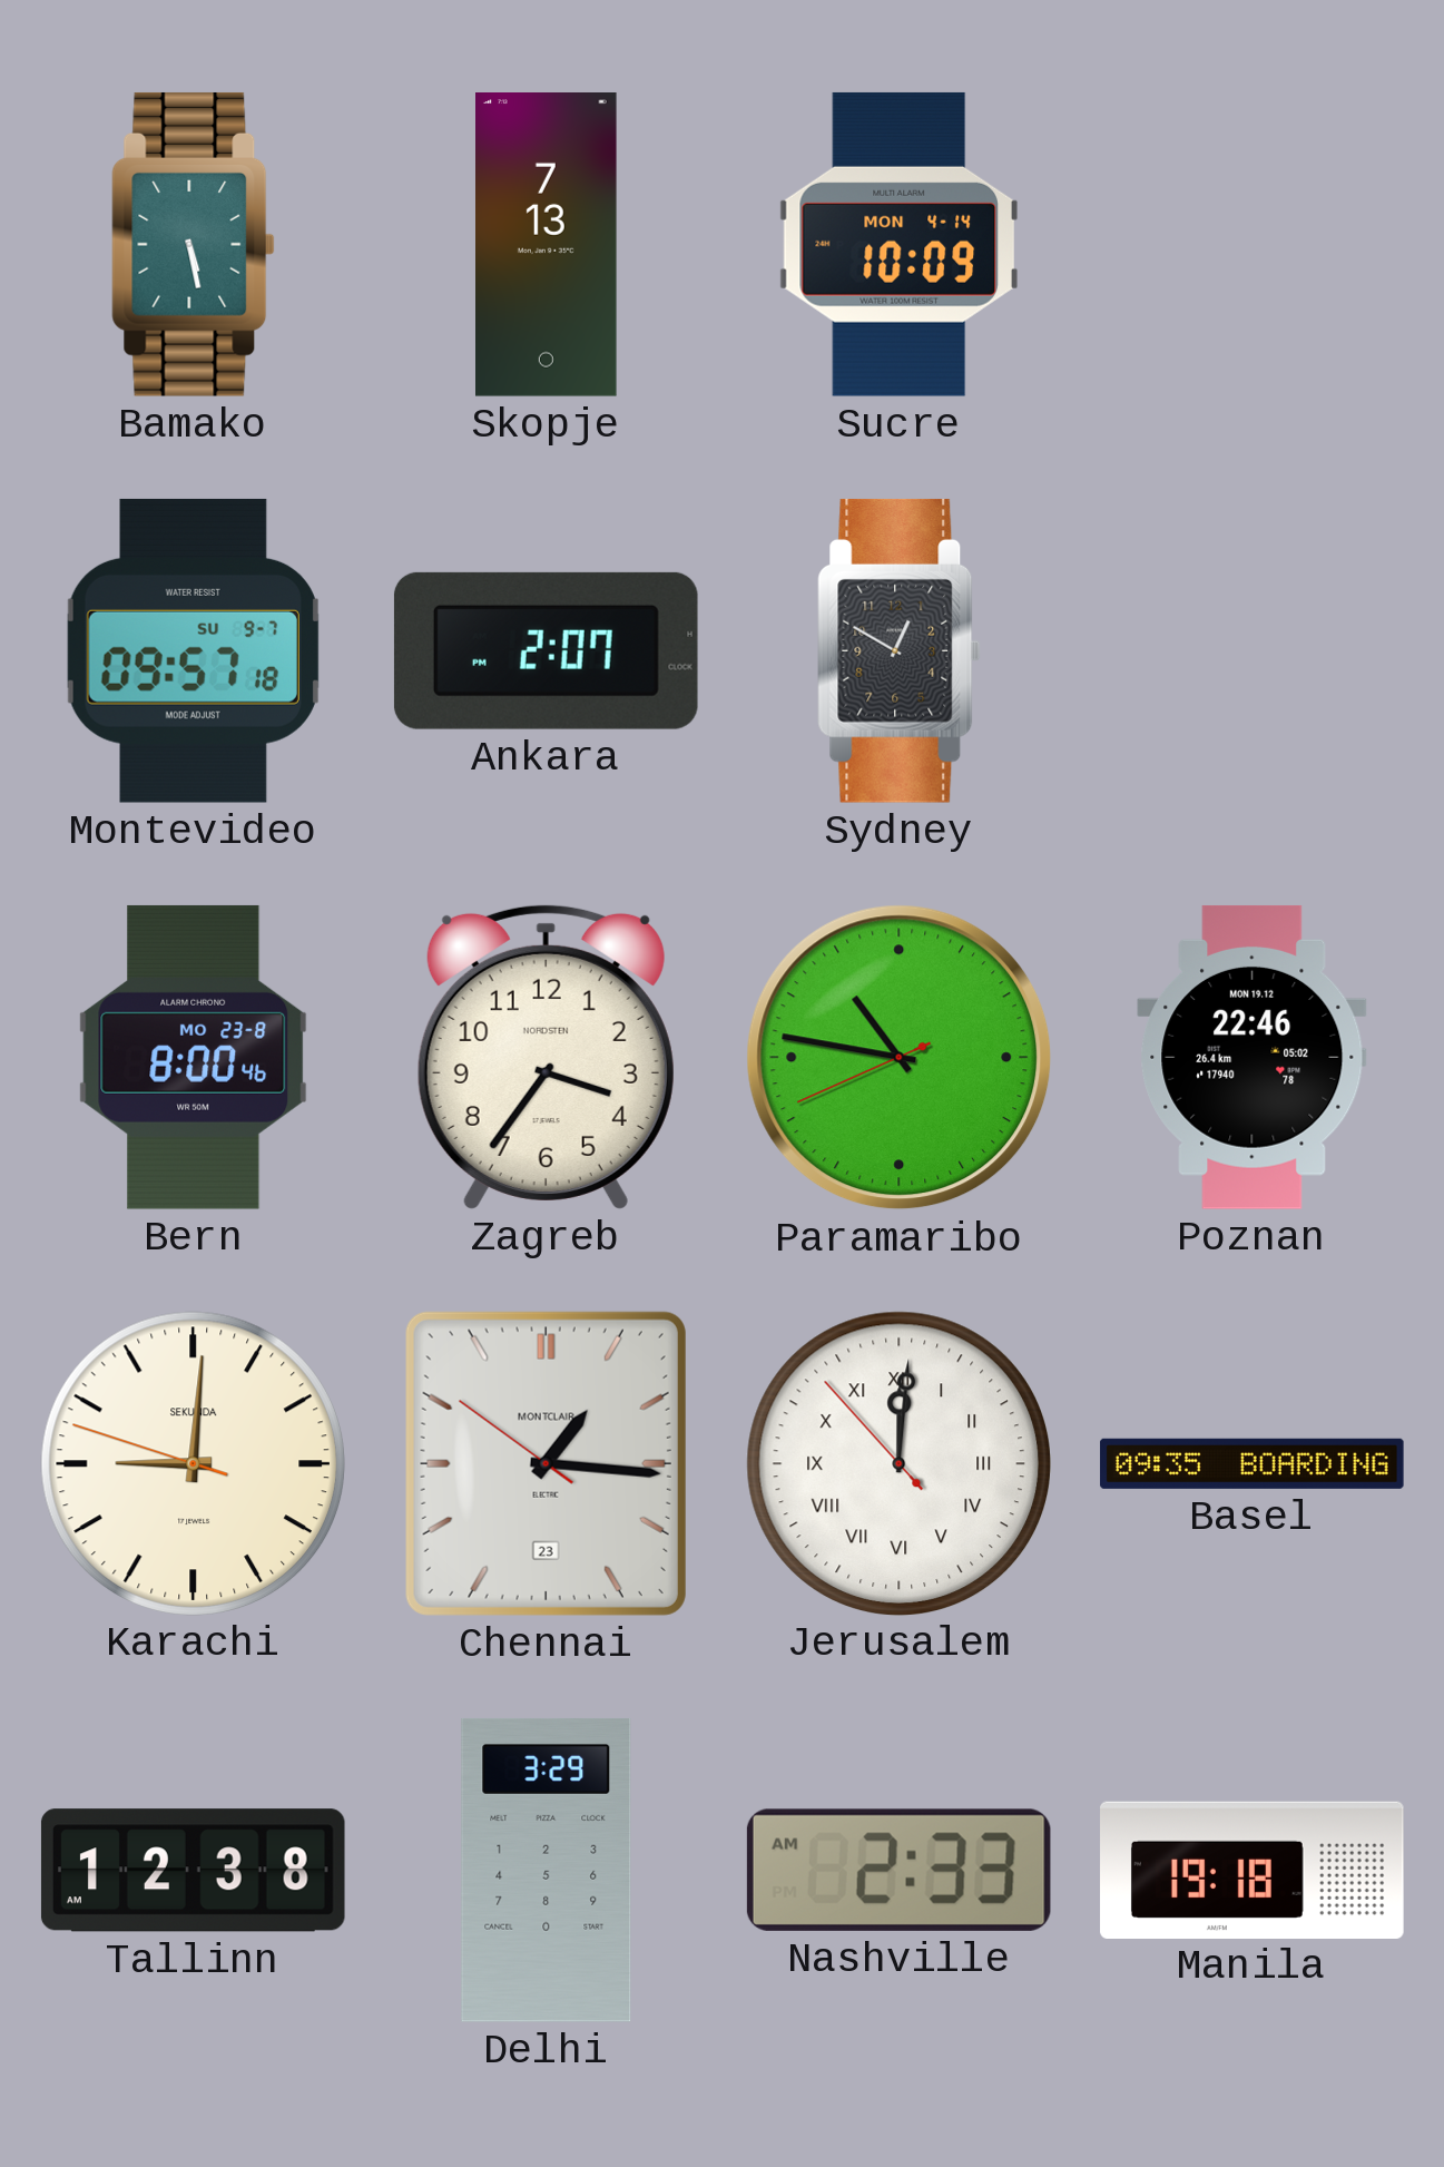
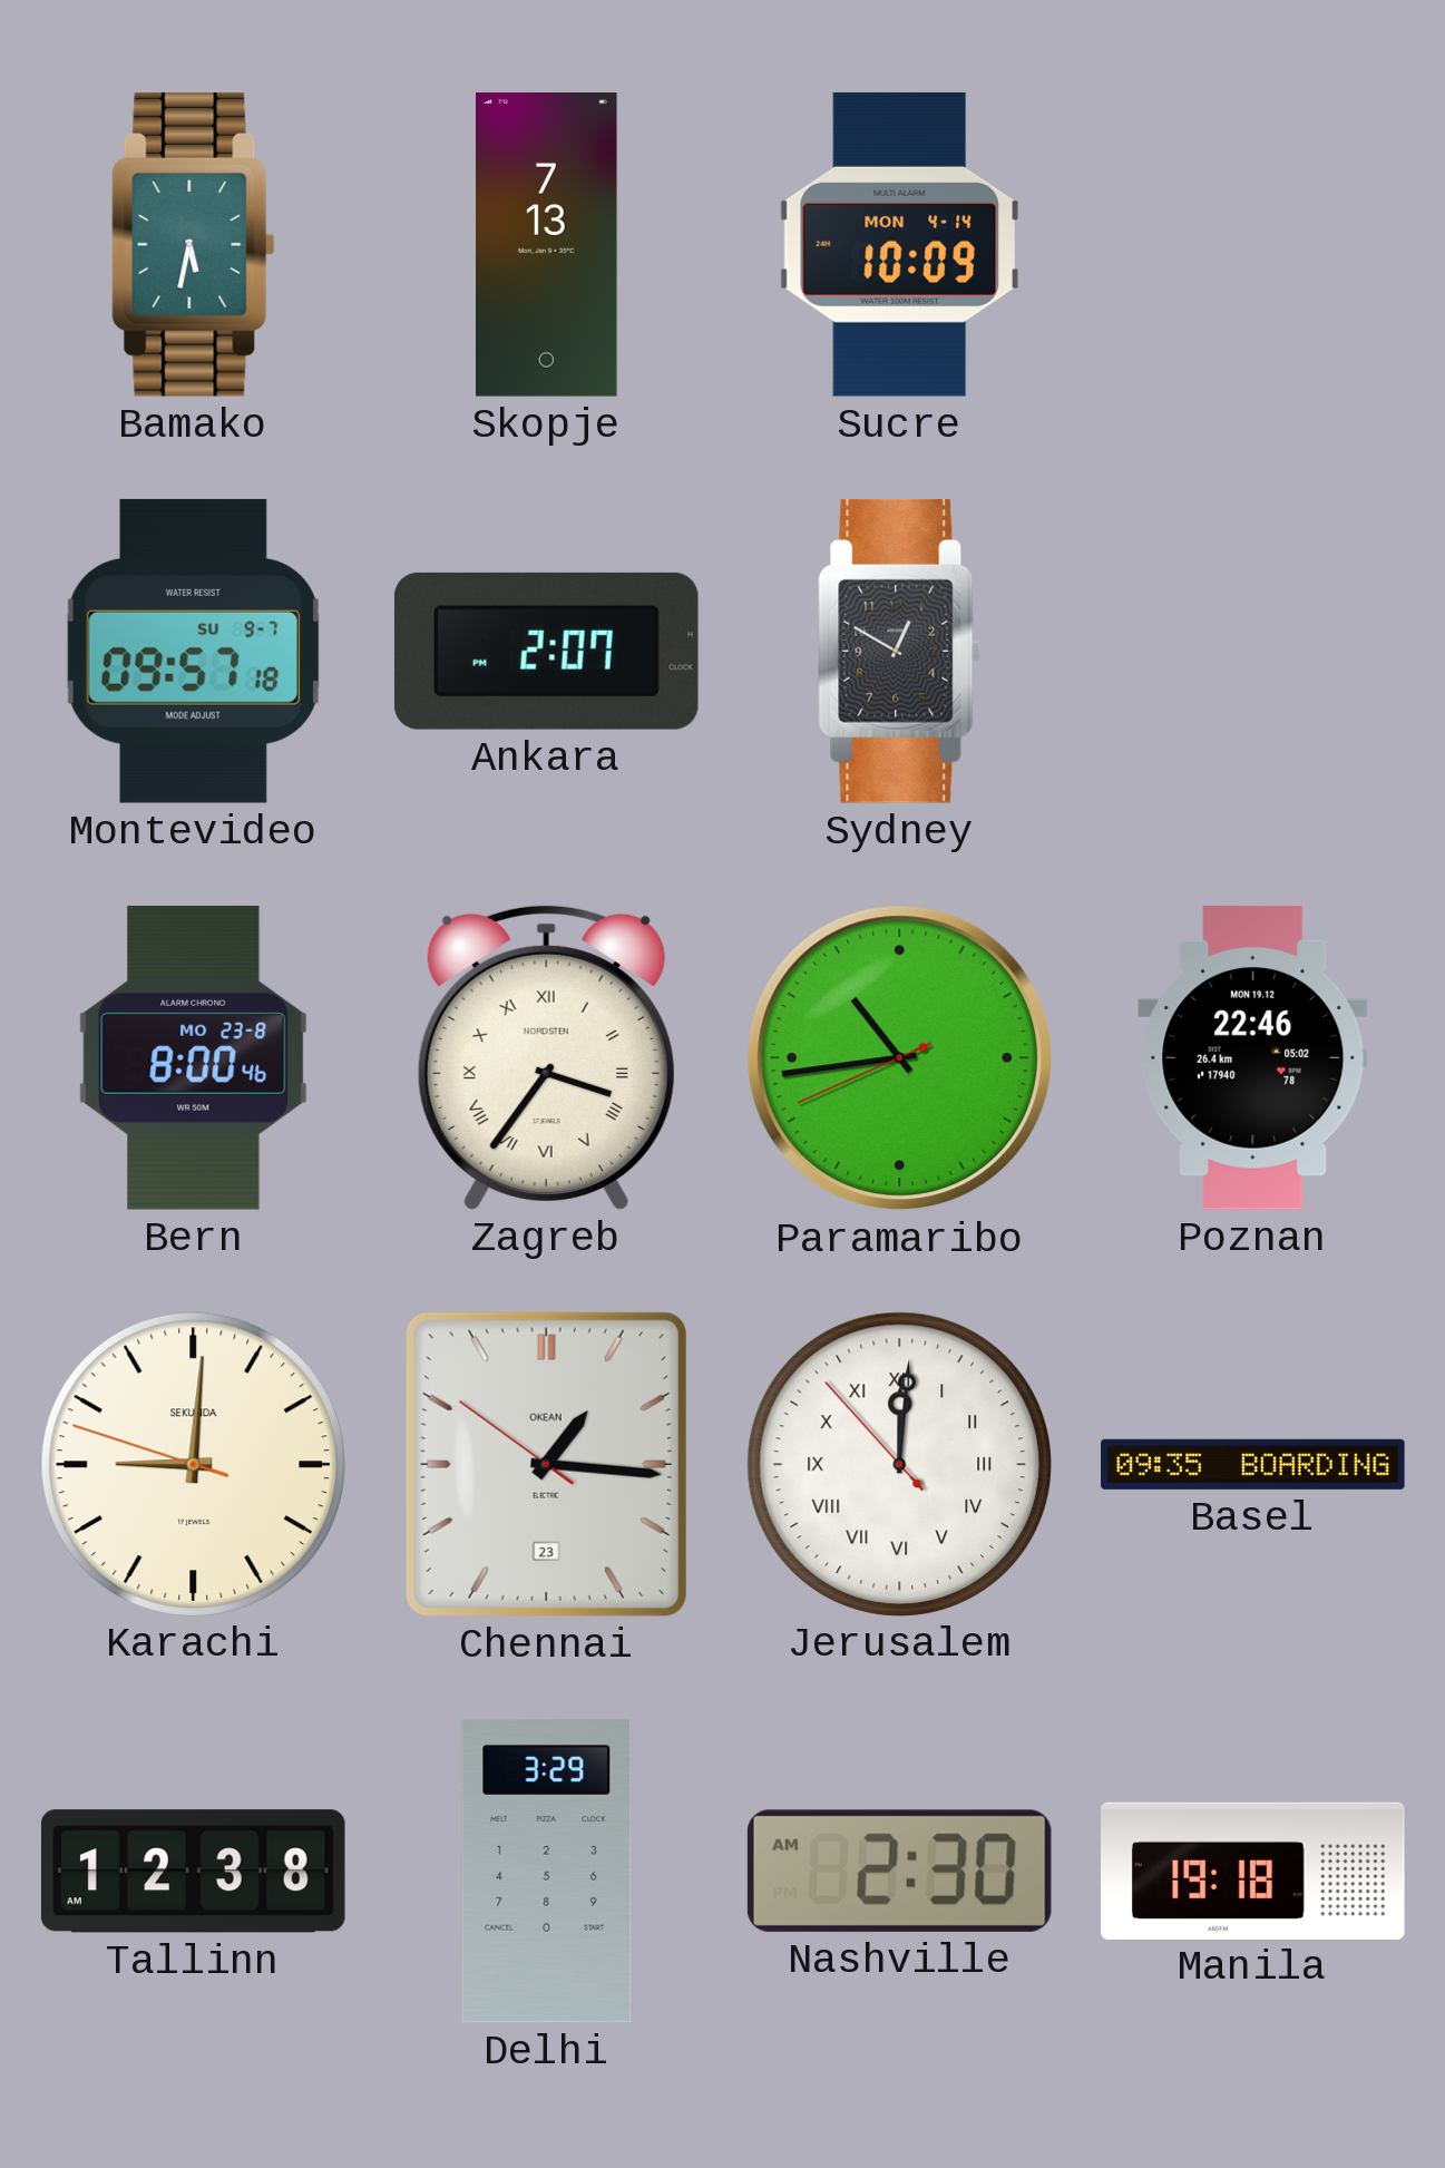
Bamako: 5:28 -> 5:32
Zagreb numerals: Arabic -> Roman
Paramaribo: 10:46 -> 10:43
Chennai brand: MONTCLAIR -> OKEAN
Nashville: 2:33 -> 2:30
